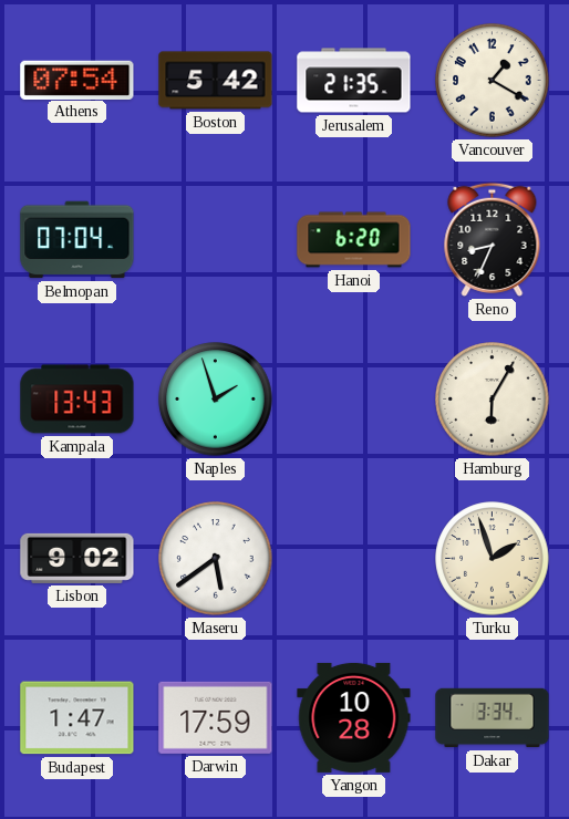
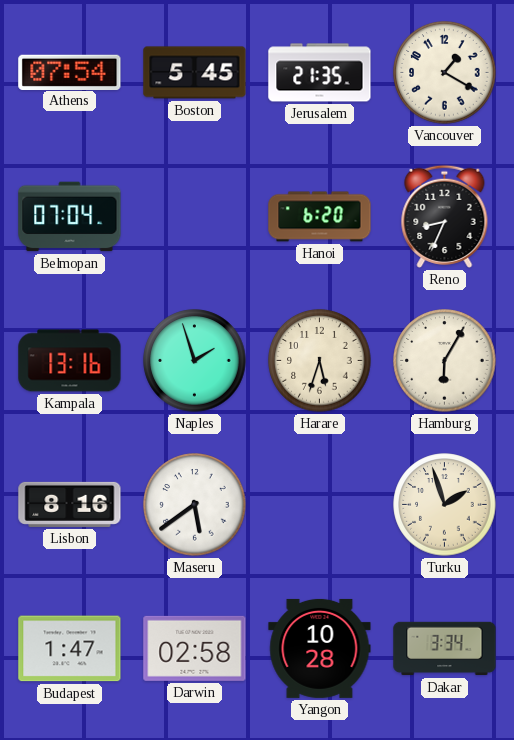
Boston: 5:42 -> 5:45
Kampala: 13:43 -> 13:16
Harare: none -> 5:33
Lisbon: 9:02 -> 8:16
Darwin: 17:59 -> 02:58
